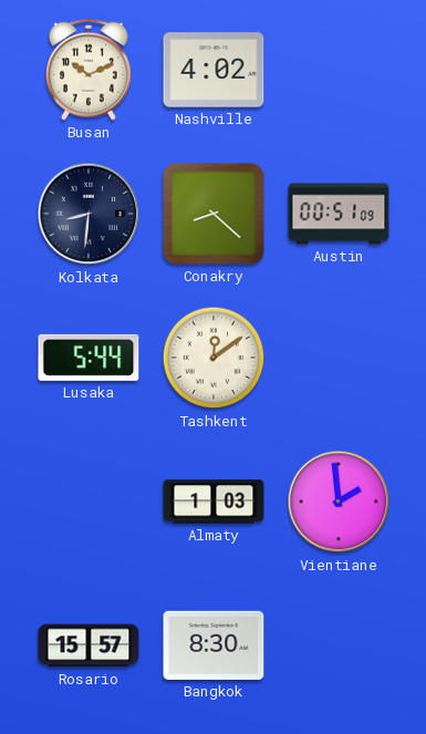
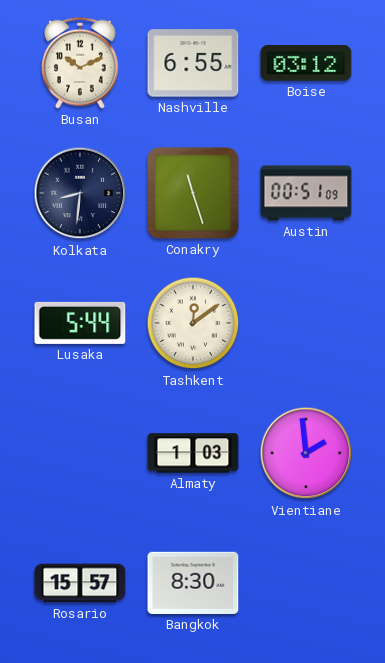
Nashville: 4:02 -> 6:55
Boise: none -> 03:12
Conakry: 8:22 -> 11:27
